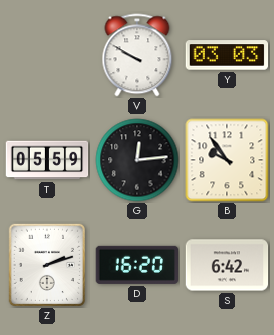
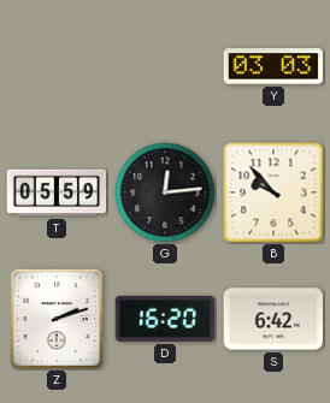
V: 9:50 -> none
B: 9:54 -> 9:53
